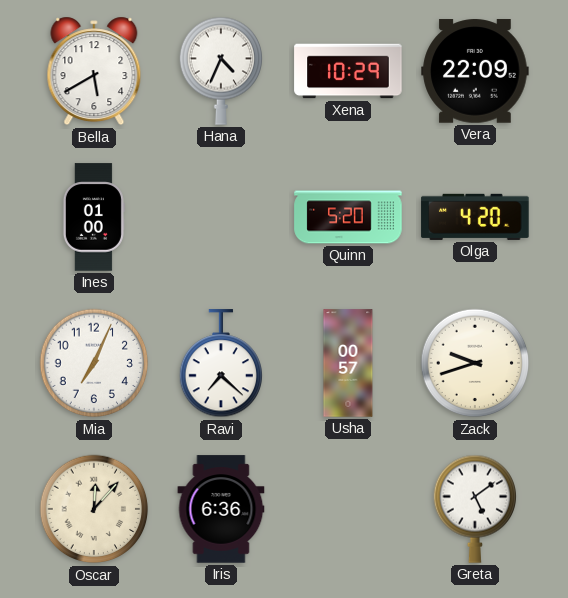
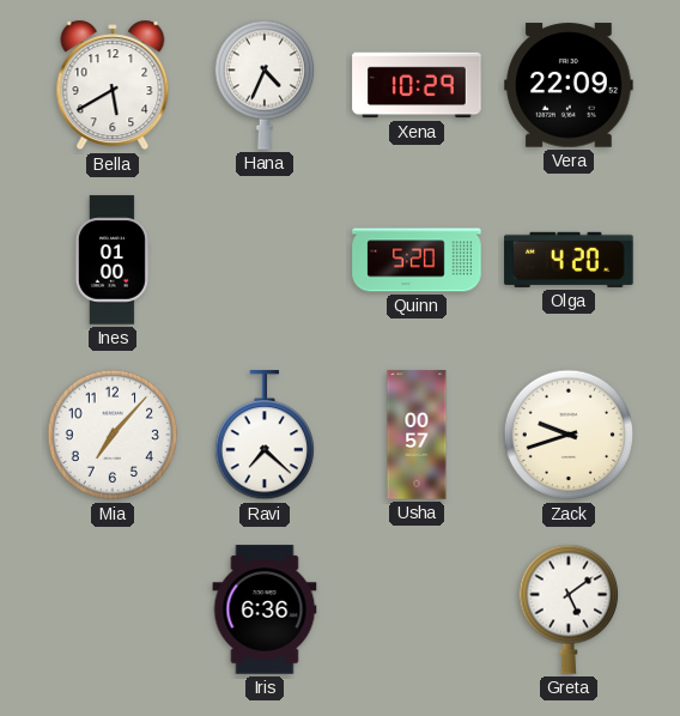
Mia: 7:04 -> 7:07
Oscar: 12:07 -> none
